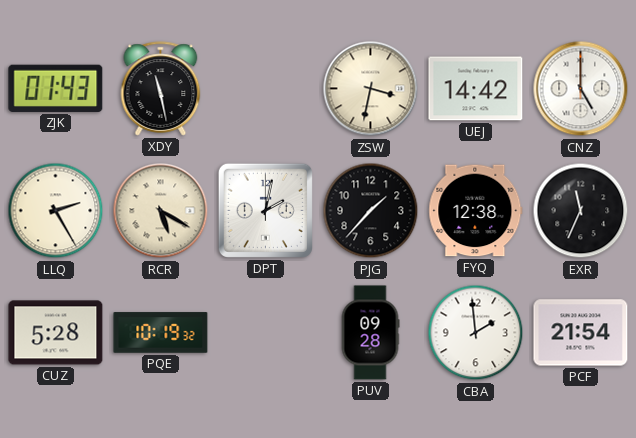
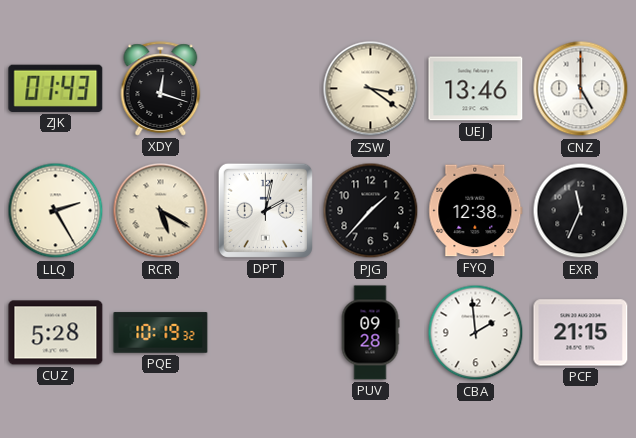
XDY: 11:28 -> 12:18
ZSW: 3:32 -> 3:21
UEJ: 14:42 -> 13:46
PCF: 21:54 -> 21:15
